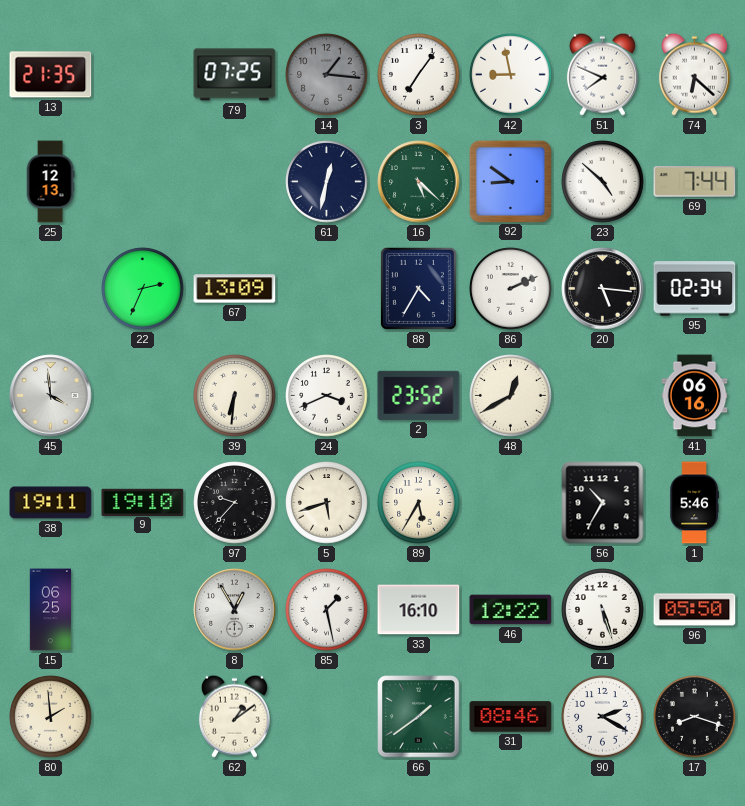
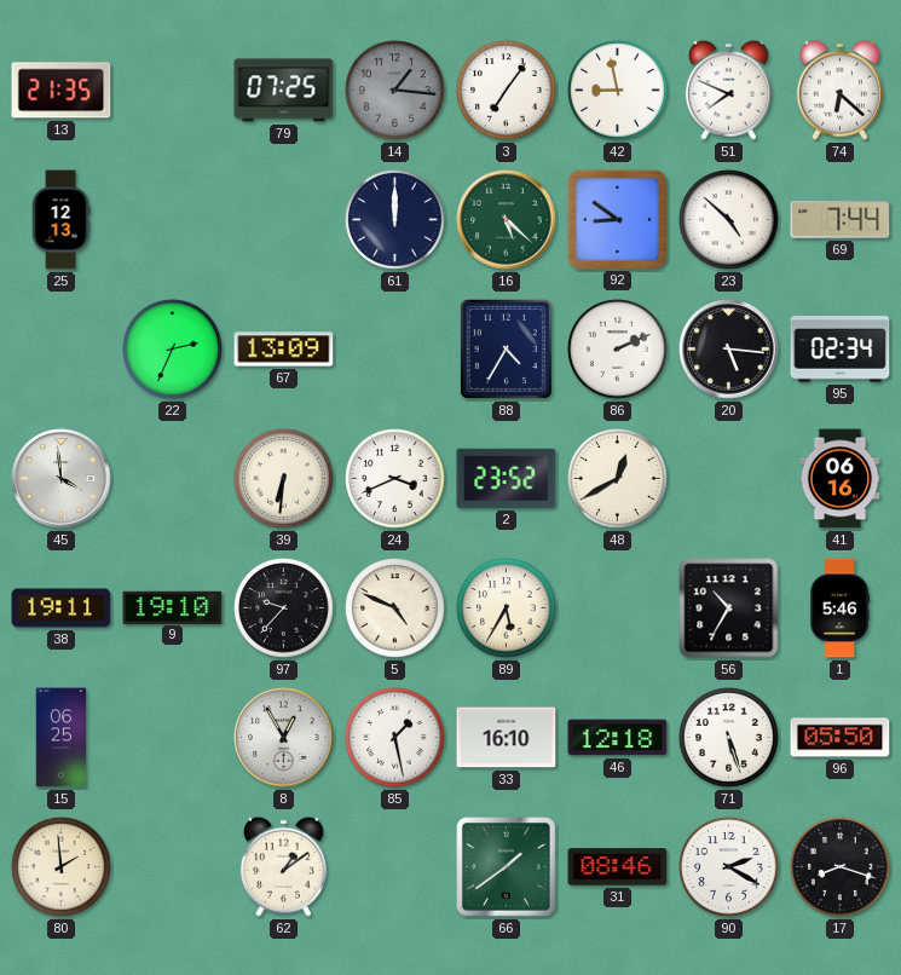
61: 12:32 -> 12:00
5: 5:42 -> 4:49
46: 12:22 -> 12:18
